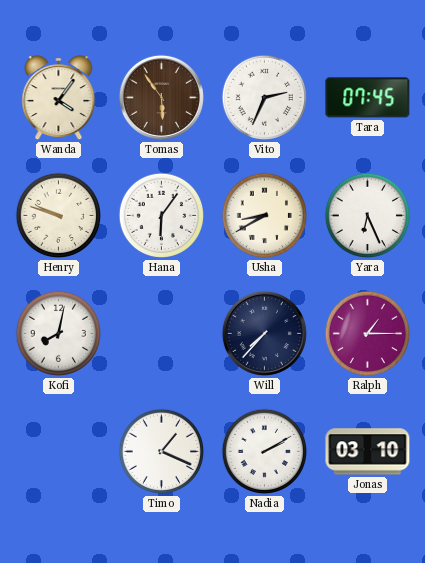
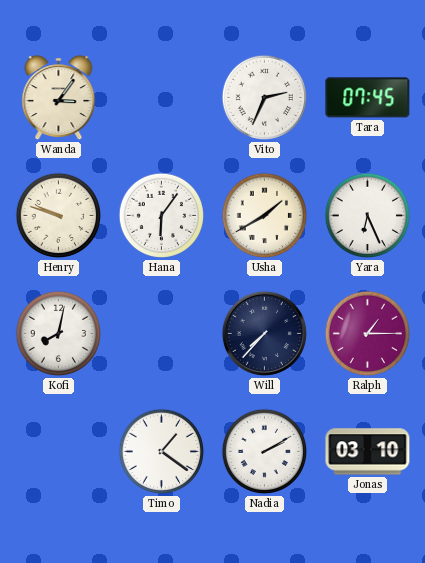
Wanda: 4:06 -> 3:06
Tomas: 5:54 -> none
Usha: 8:40 -> 1:40
Timo: 1:19 -> 1:21
